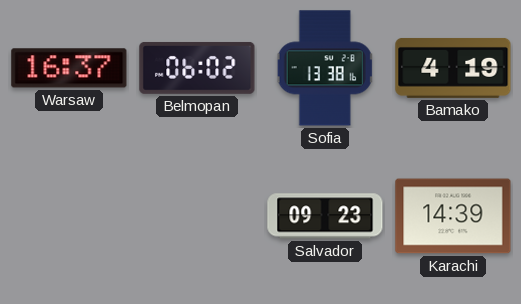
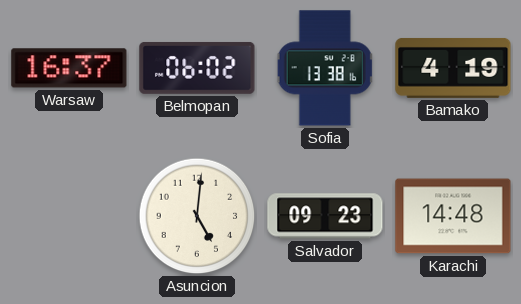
Asuncion: none -> 5:01
Karachi: 14:39 -> 14:48
